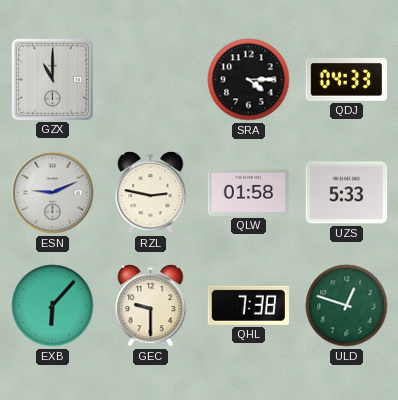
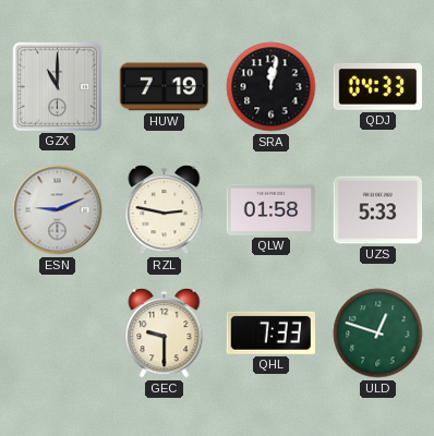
HUW: none -> 7:19
SRA: 4:15 -> 12:02
EXB: 6:07 -> none
QHL: 7:38 -> 7:33
